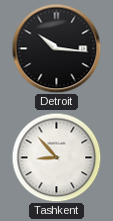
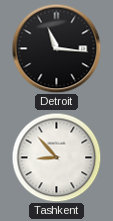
Detroit: 10:16 -> 11:16
